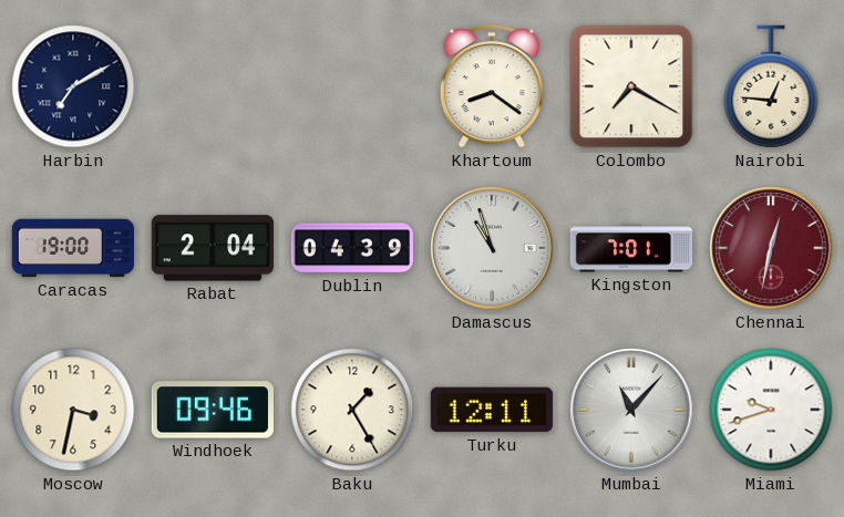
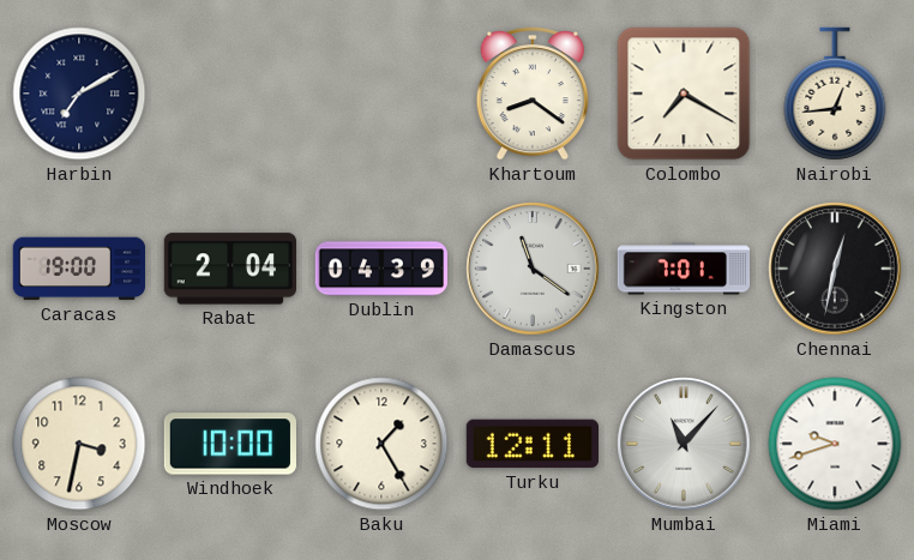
Nairobi: 12:46 -> 12:44
Damascus: 10:57 -> 11:21
Chennai dial: burgundy -> black
Windhoek: 09:46 -> 10:00
